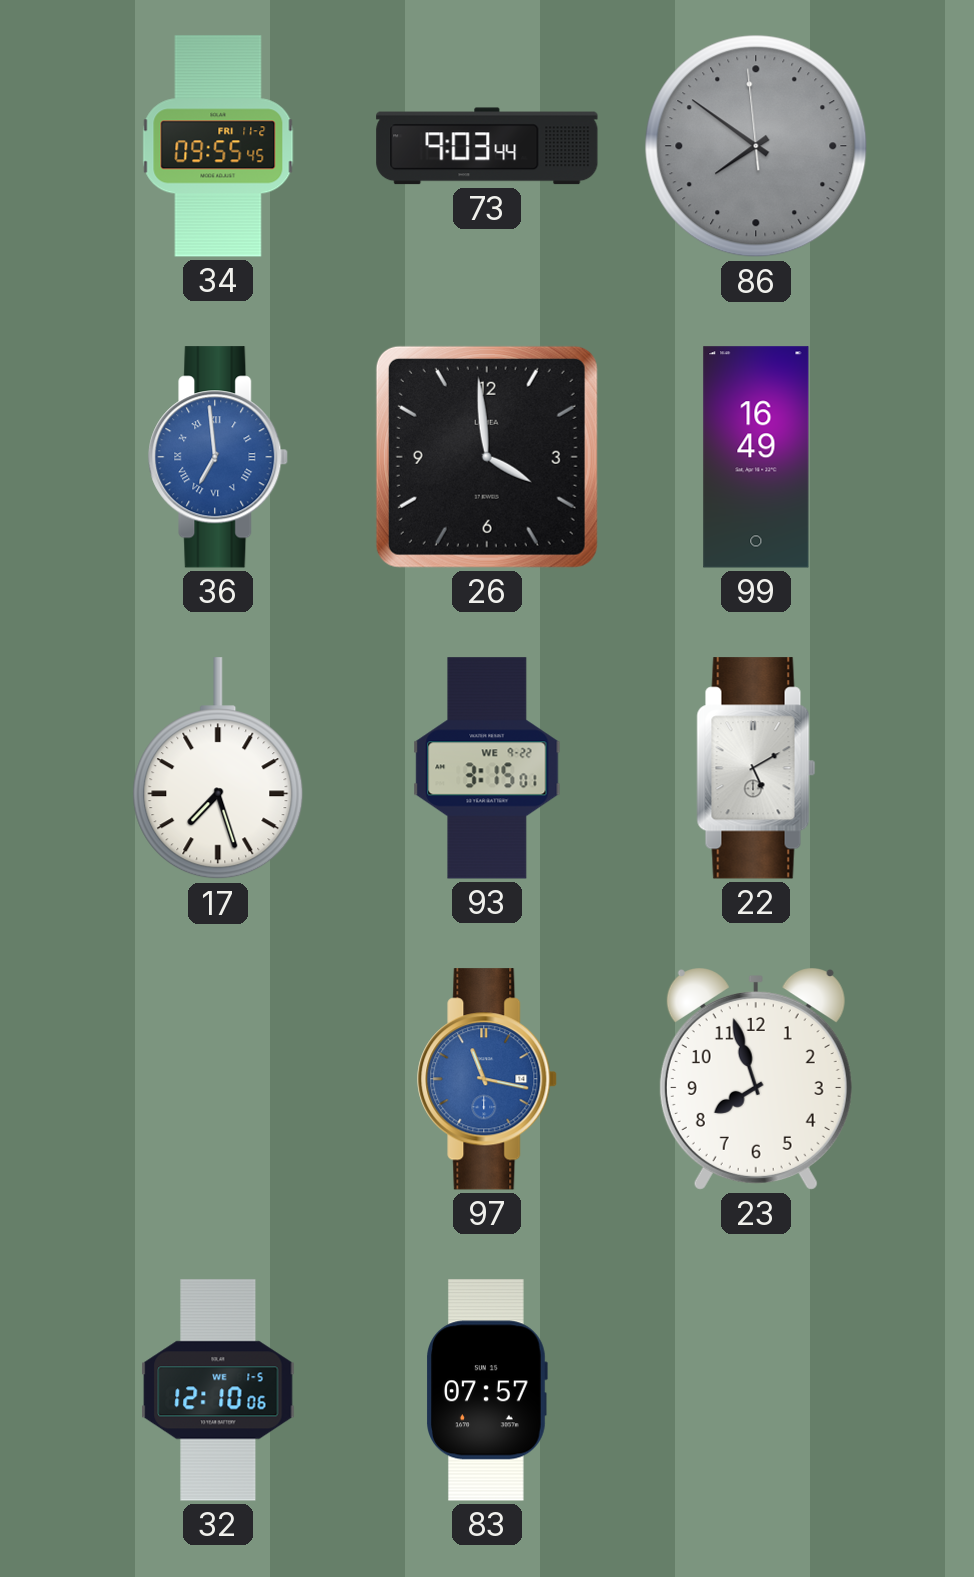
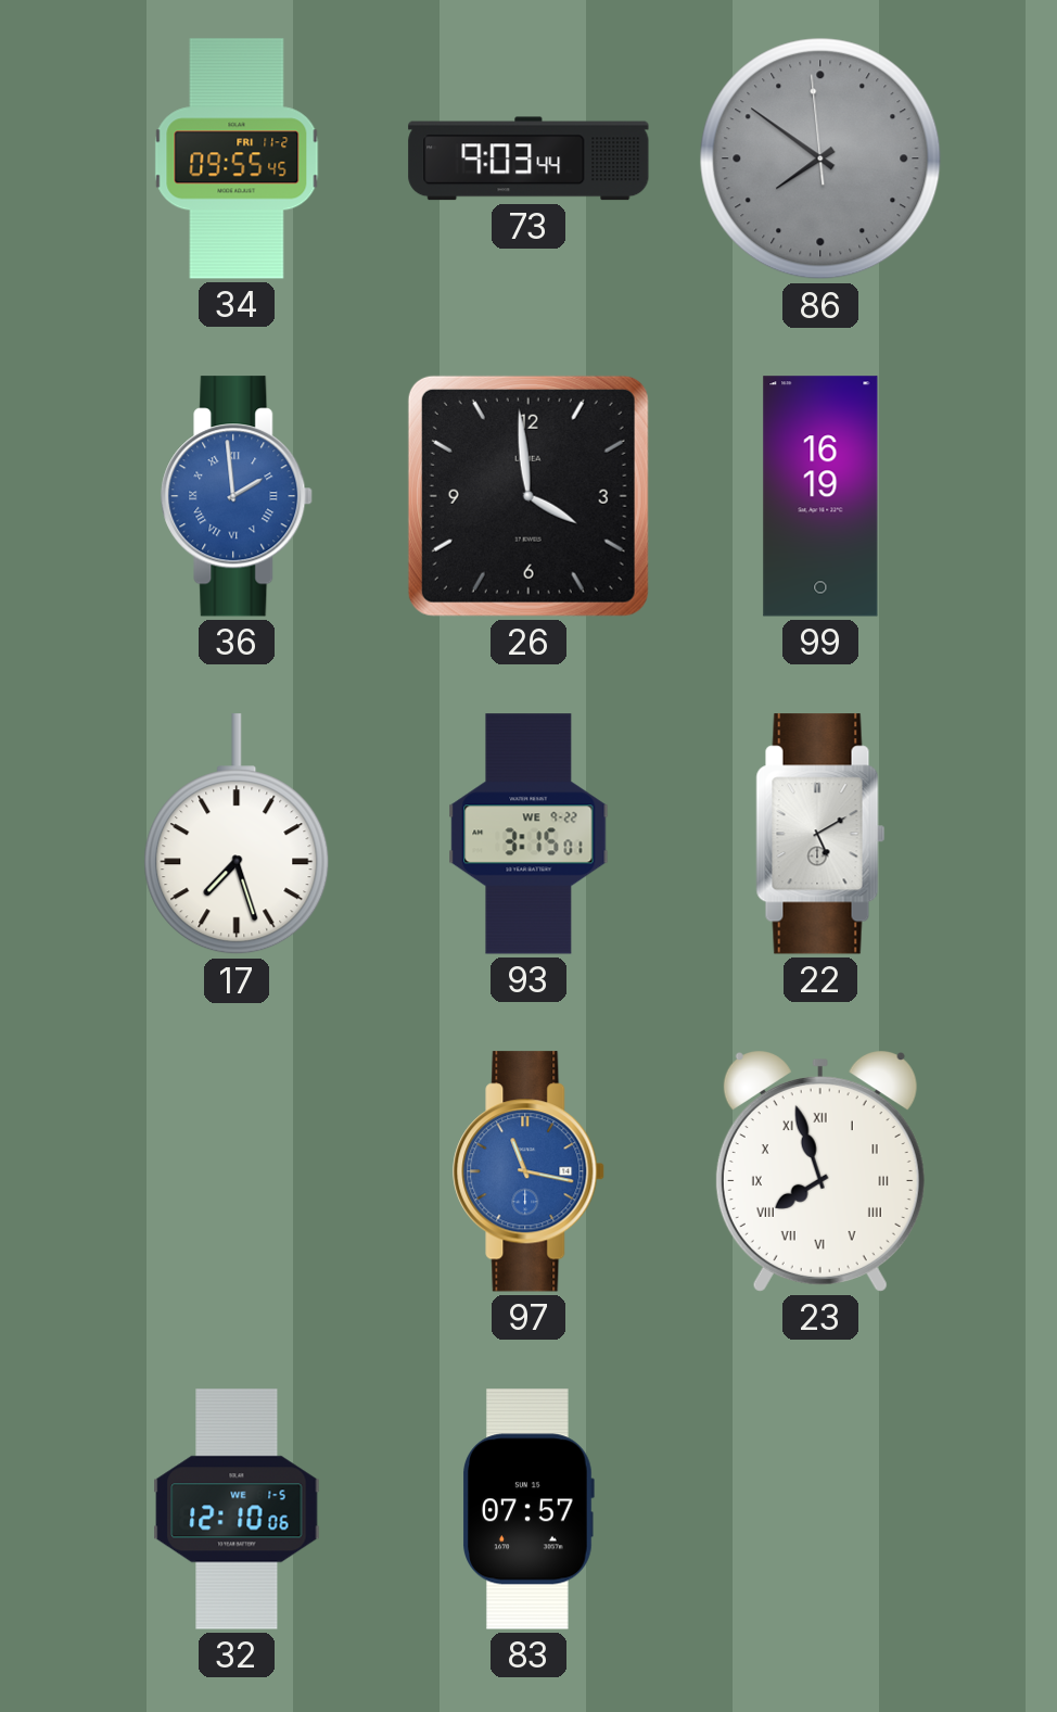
36: 6:59 -> 1:59
99: 16:49 -> 16:19
23 numerals: Arabic -> Roman
